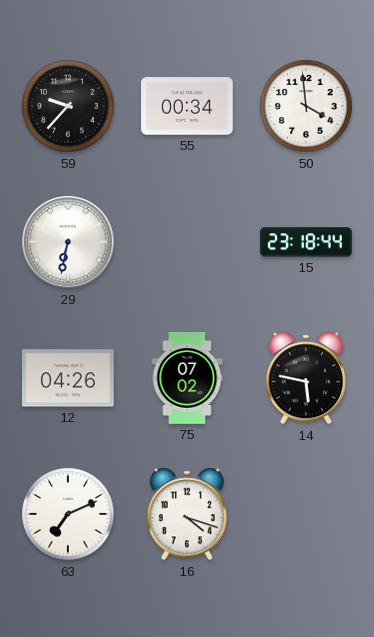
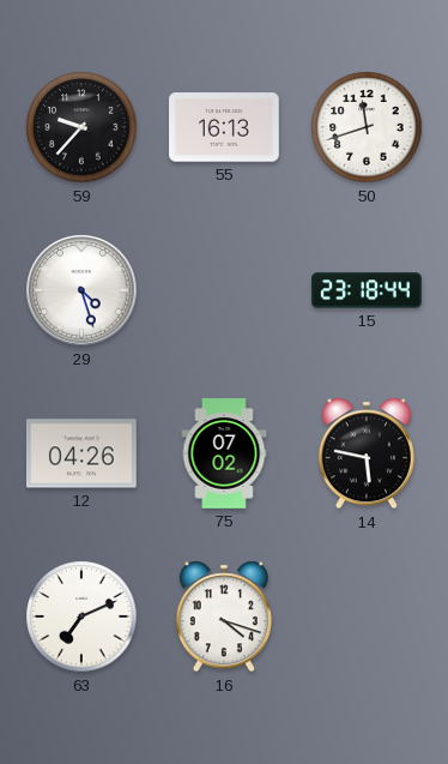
55: 00:34 -> 16:13
50: 3:59 -> 11:42
29: 6:32 -> 4:27
